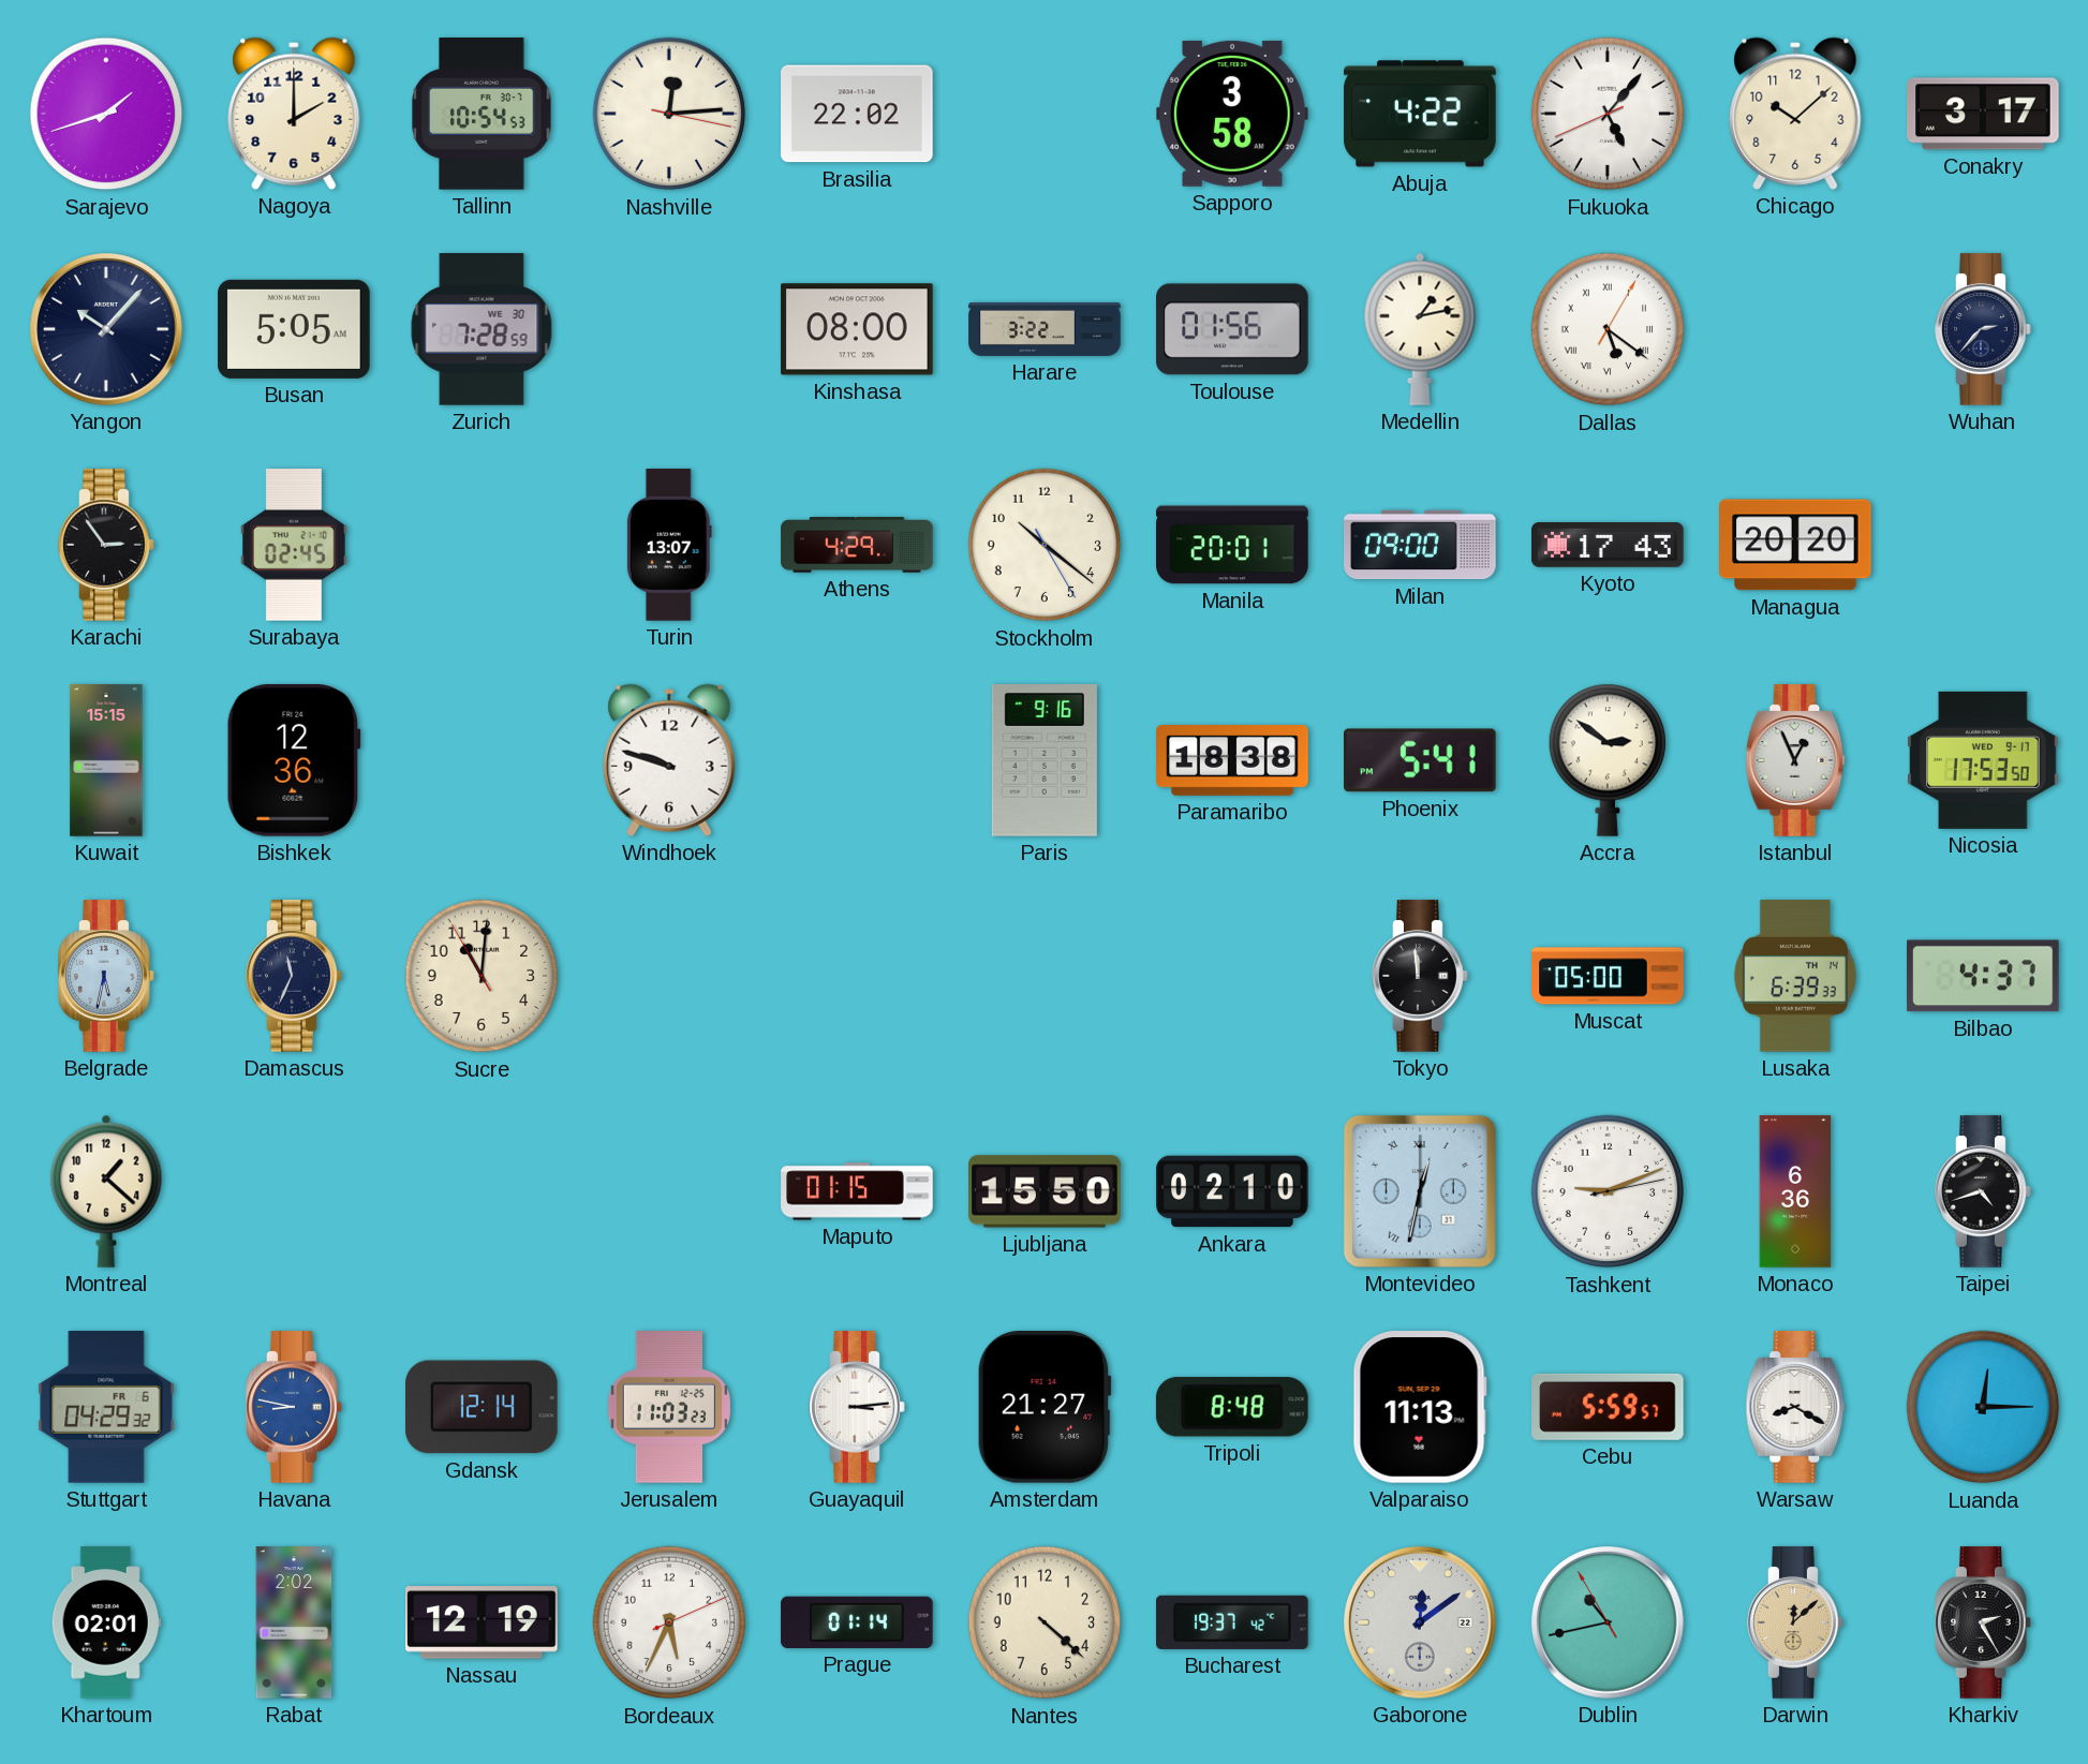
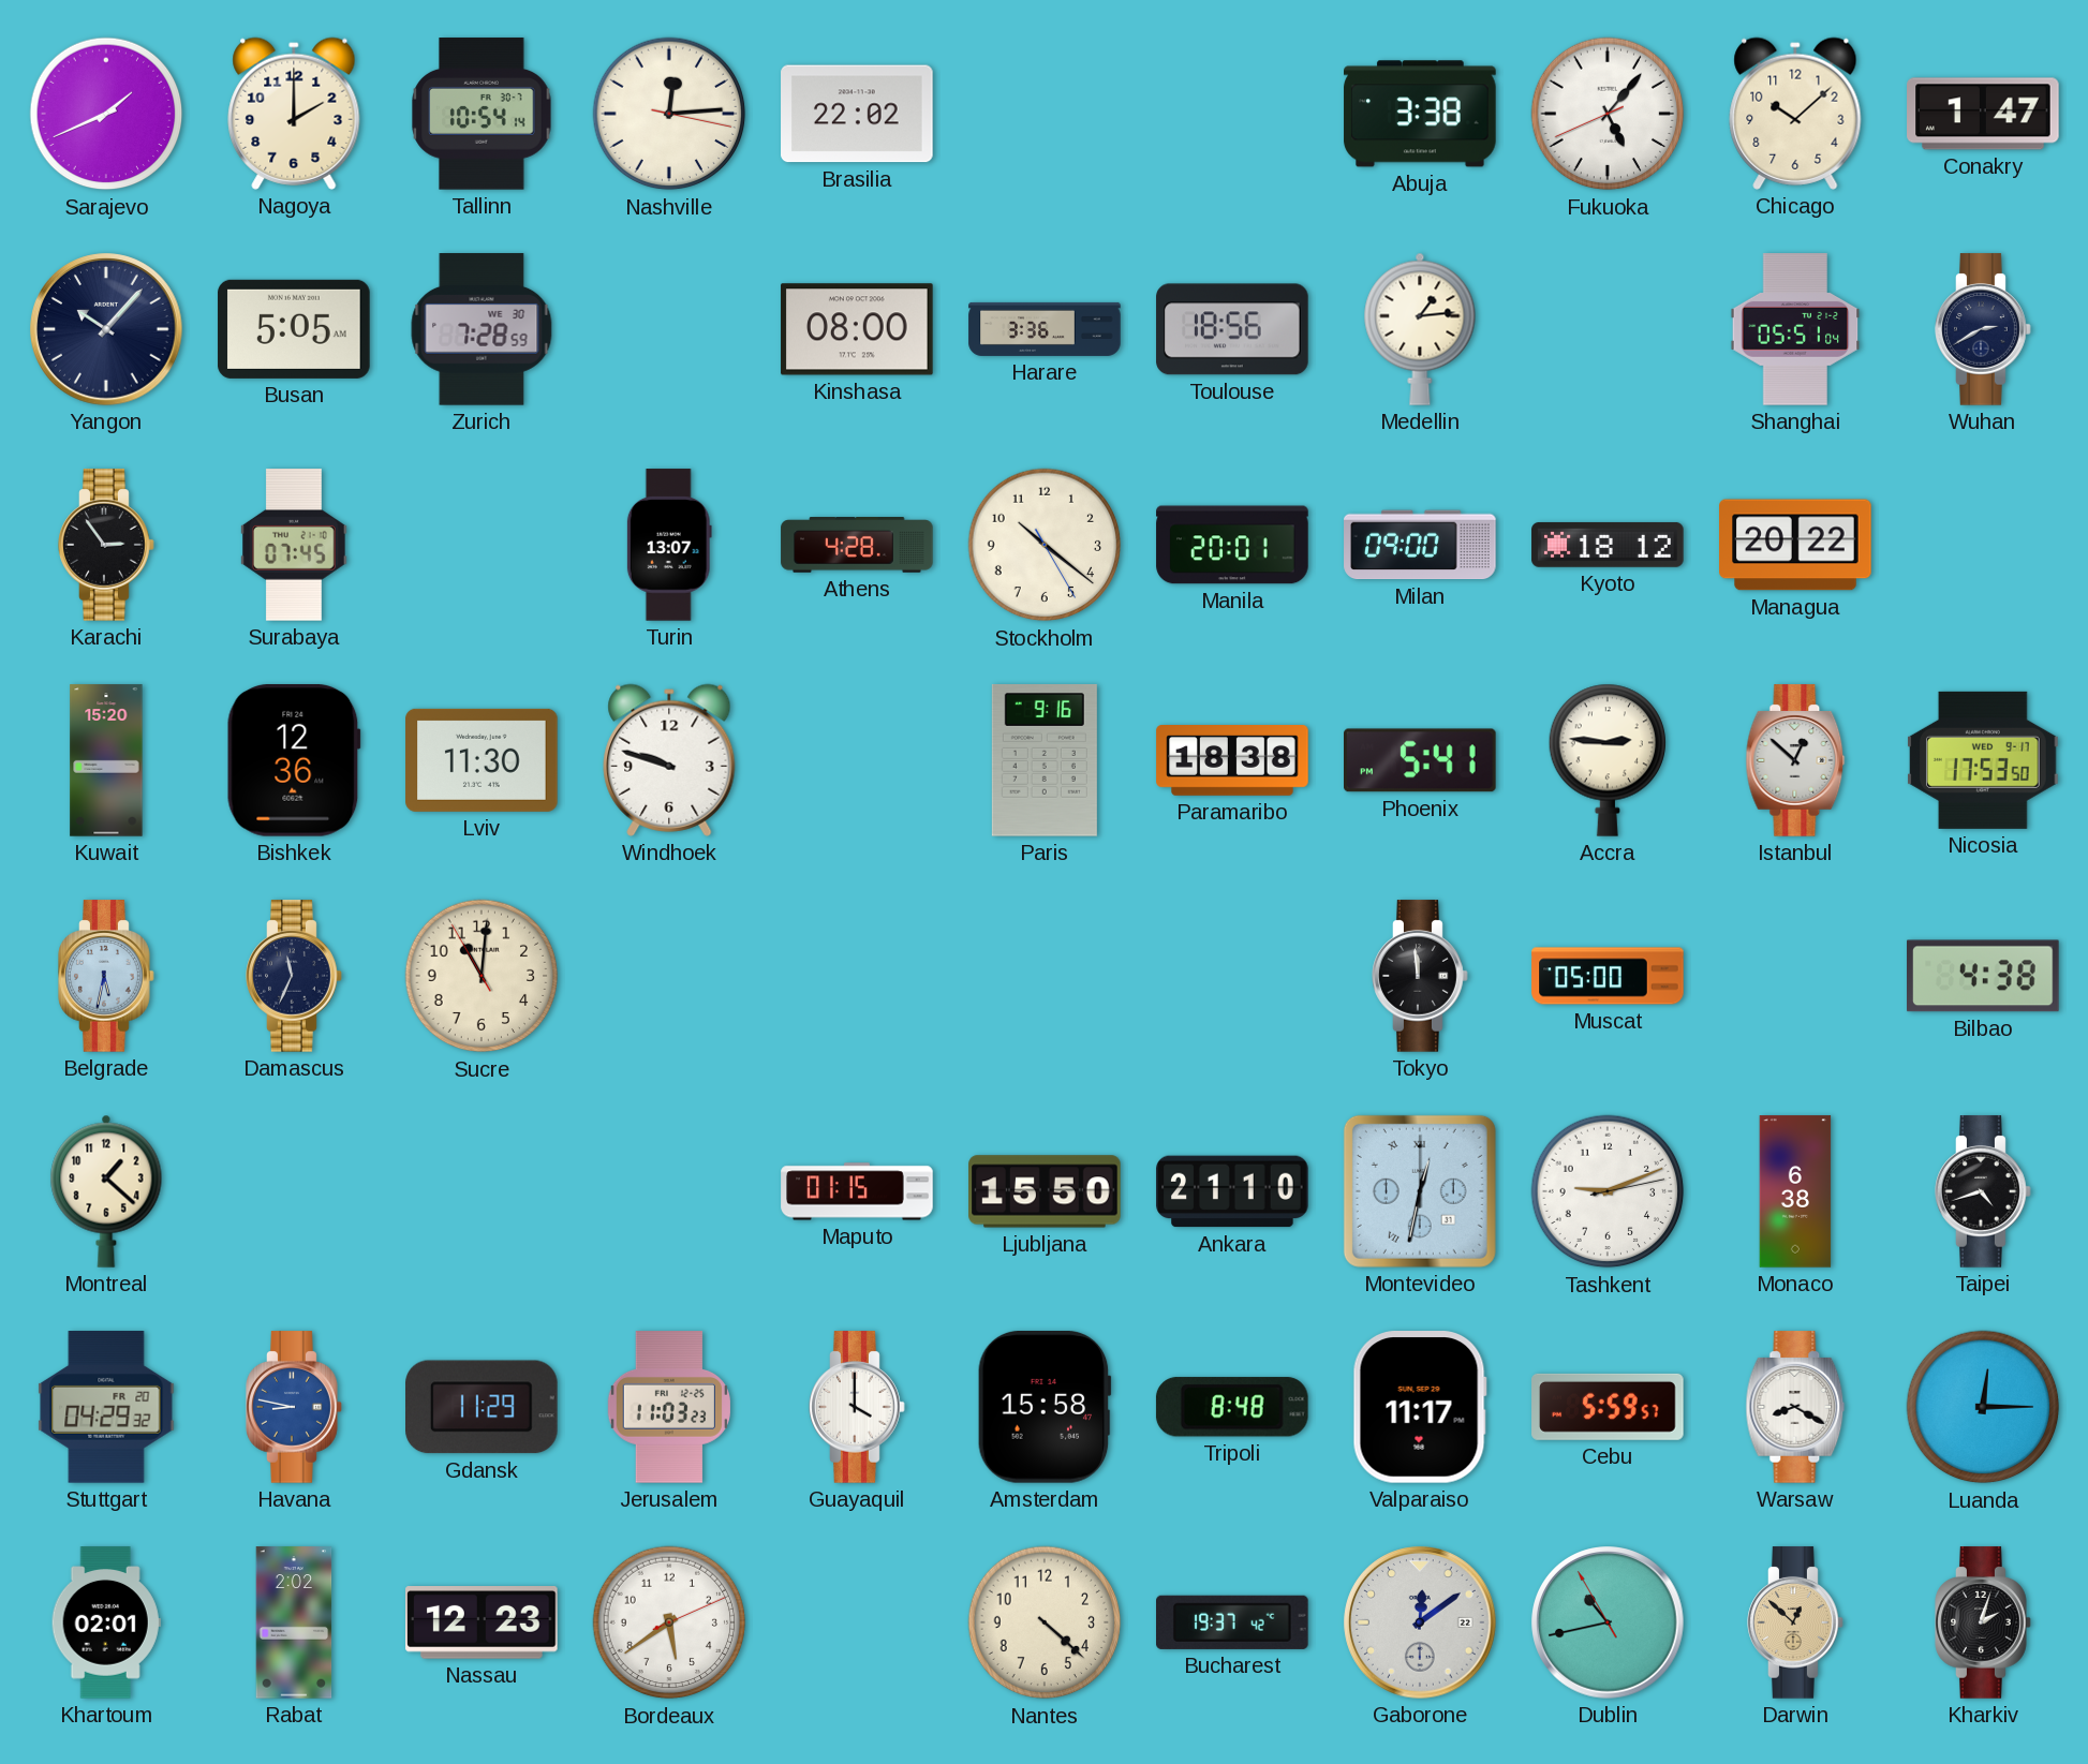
Sarajevo: 1:42 -> 1:41
Tallinn: 10:54:53 -> 10:54:14
Sapporo: 3:58 -> none
Abuja: 4:22 -> 3:38
Conakry: 3:17 -> 1:47
Harare: 3:22 -> 3:36
Toulouse: 01:56 -> 18:56
Medellin: 1:13 -> 1:14
Dallas: 5:21 -> none
Shanghai: none -> 05:51
Wuhan: 2:37 -> 2:40
Surabaya: 02:45 -> 07:45
Athens: 4:29 -> 4:28
Kyoto: 17:43 -> 18:12
Managua: 20:20 -> 20:22
Kuwait: 15:15 -> 15:20
Lviv: none -> 11:30
Accra: 2:51 -> 2:46
Istanbul: 12:56 -> 12:52
Lusaka: 6:39 -> none
Bilbao: 4:37 -> 4:38
Ankara: 02:10 -> 21:10
Monaco: 6:36 -> 6:38
Stuttgart date: FR 6 -> FR 20
Gdansk: 12:14 -> 11:29
Guayaquil: 3:14 -> 4:00
Amsterdam: 21:27 -> 15:58
Valparaiso: 11:13 -> 11:17
Nassau: 12:19 -> 12:23
Bordeaux: 5:34 -> 5:39
Prague: 01:14 -> none
Darwin: 12:08 -> 12:52
Kharkiv: 2:25 -> 2:03
